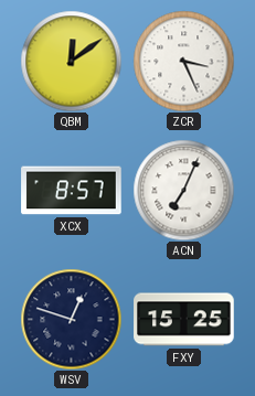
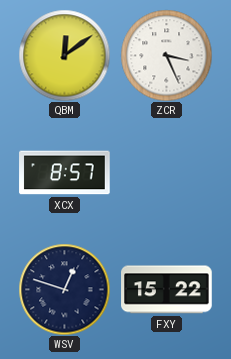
ACN: 7:04 -> none
FXY: 15:25 -> 15:22
